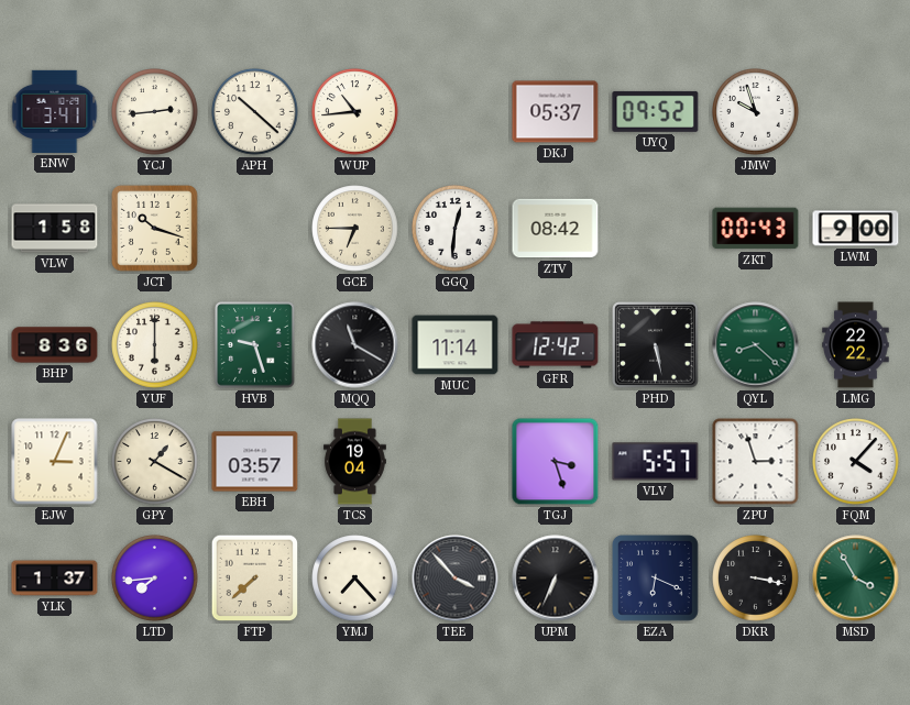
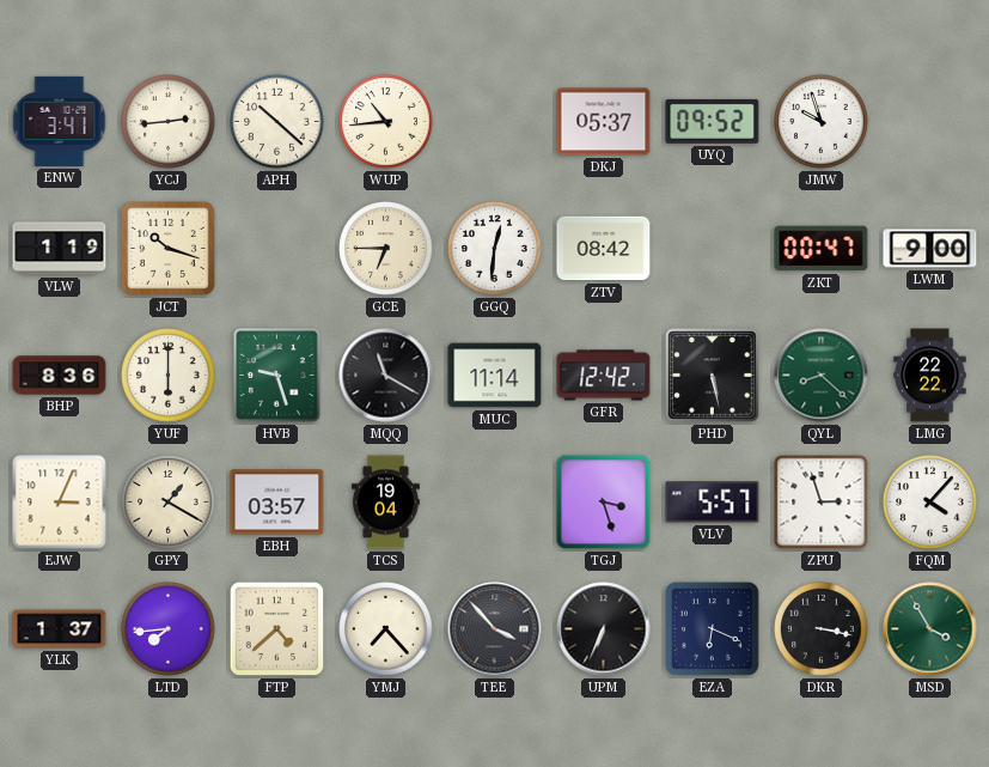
VLW: 1:58 -> 1:19
ZKT: 00:43 -> 00:47
FTP: 7:38 -> 4:38
